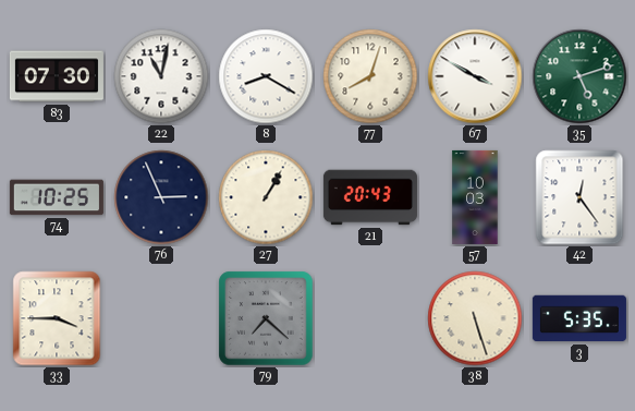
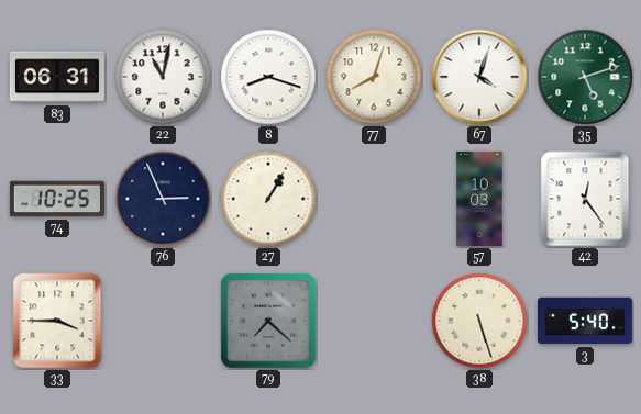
83: 07:30 -> 06:31
8: 8:20 -> 8:18
67: 3:50 -> 4:03
21: 20:43 -> none
3: 5:35 -> 5:40
